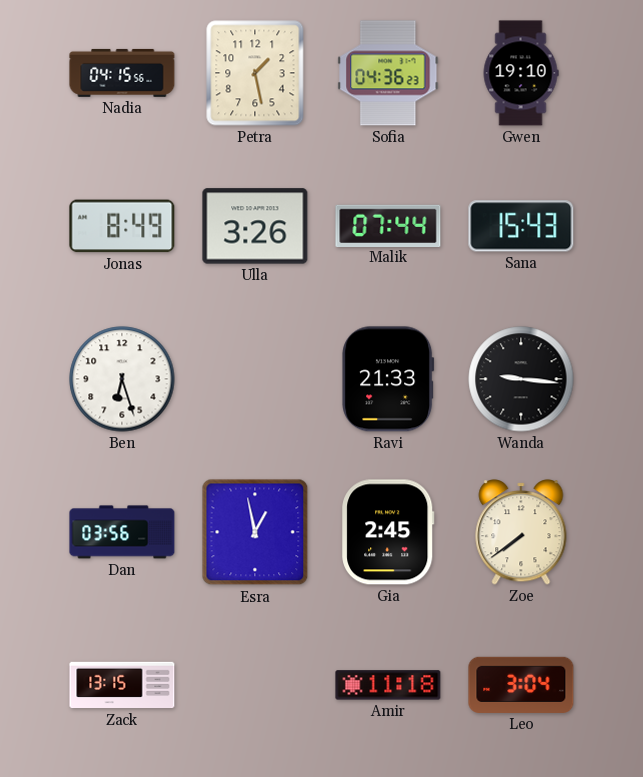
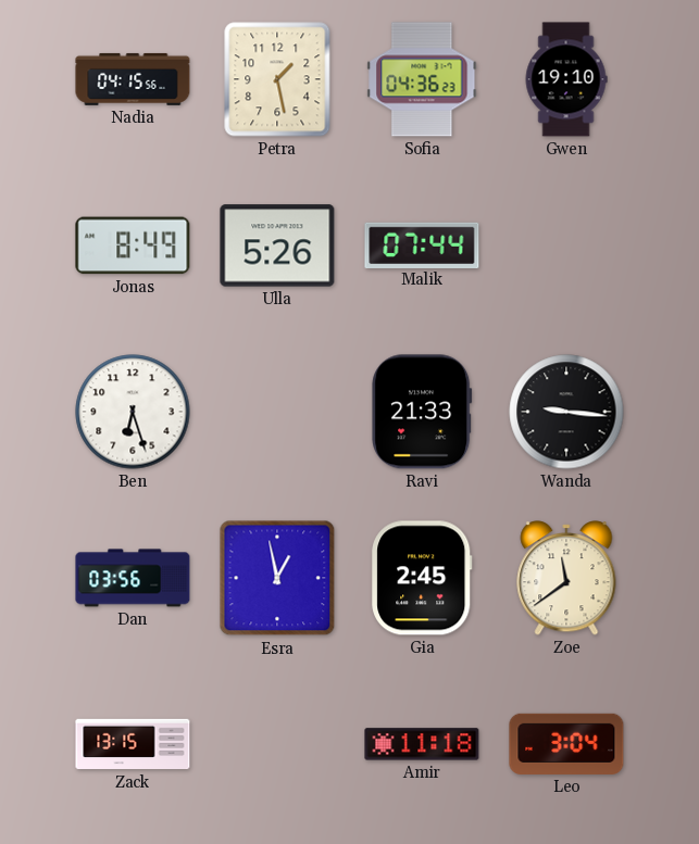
Ulla: 3:26 -> 5:26
Sana: 15:43 -> none
Zoe: 7:39 -> 11:39
